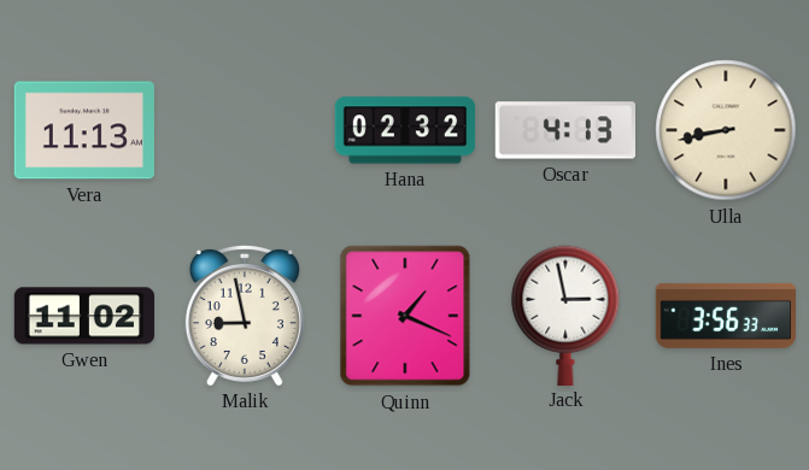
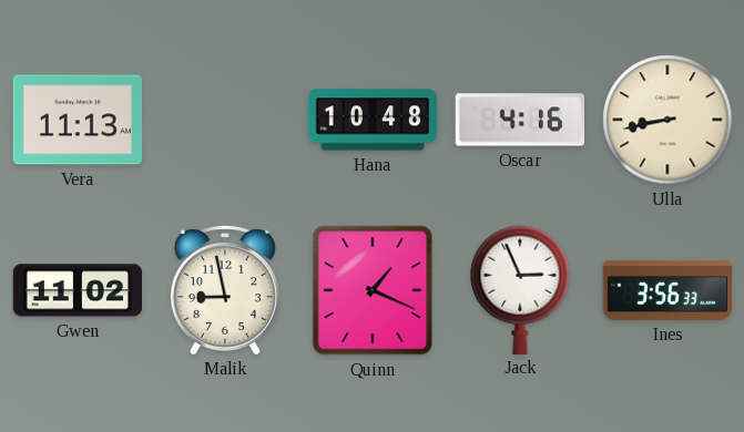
Hana: 02:32 -> 10:48
Oscar: 4:13 -> 4:16
Jack: 2:58 -> 2:56
